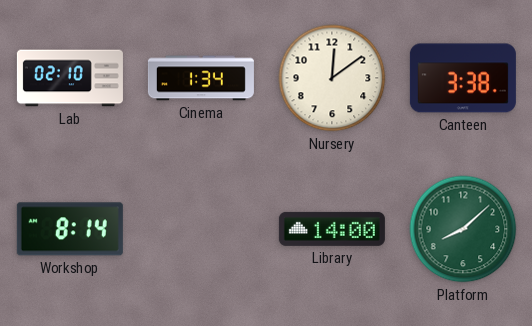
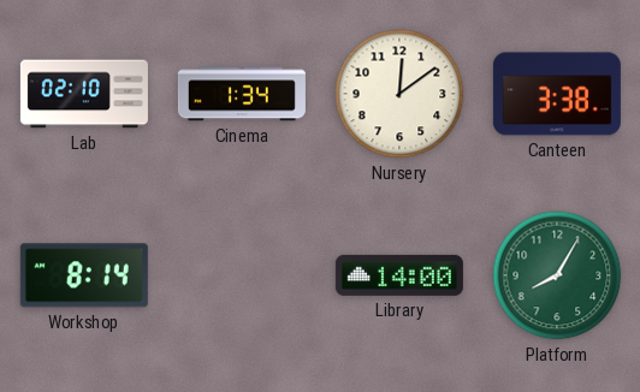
Platform: 8:08 -> 8:05
